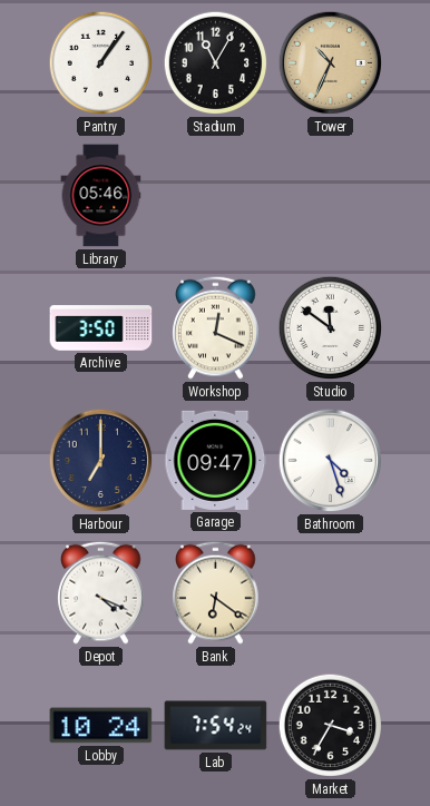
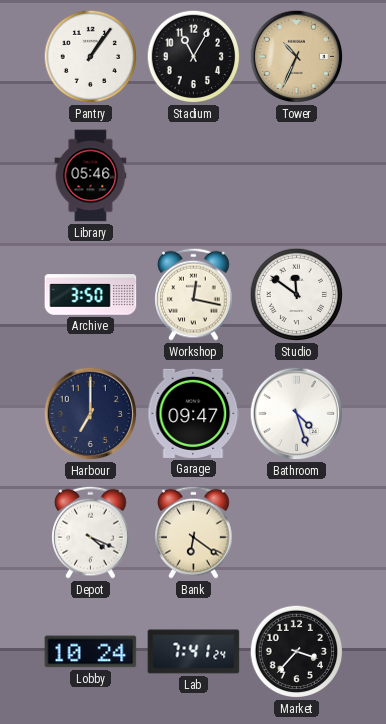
Workshop: 12:19 -> 12:17
Lab: 7:54 -> 7:41
Market: 3:35 -> 3:37
